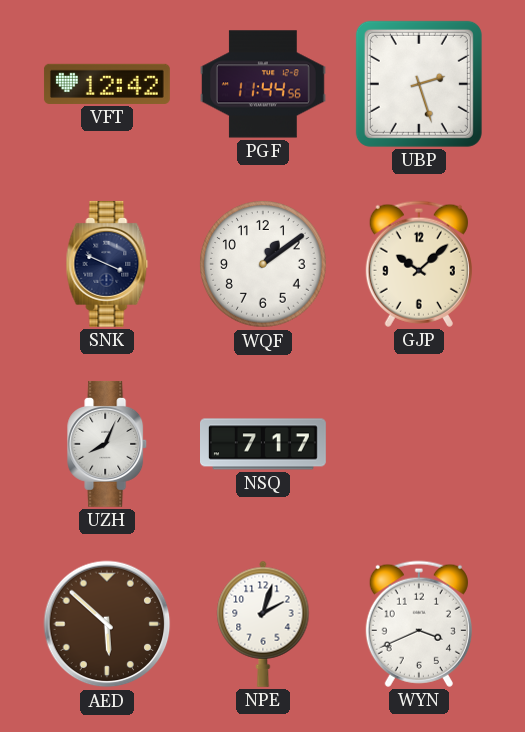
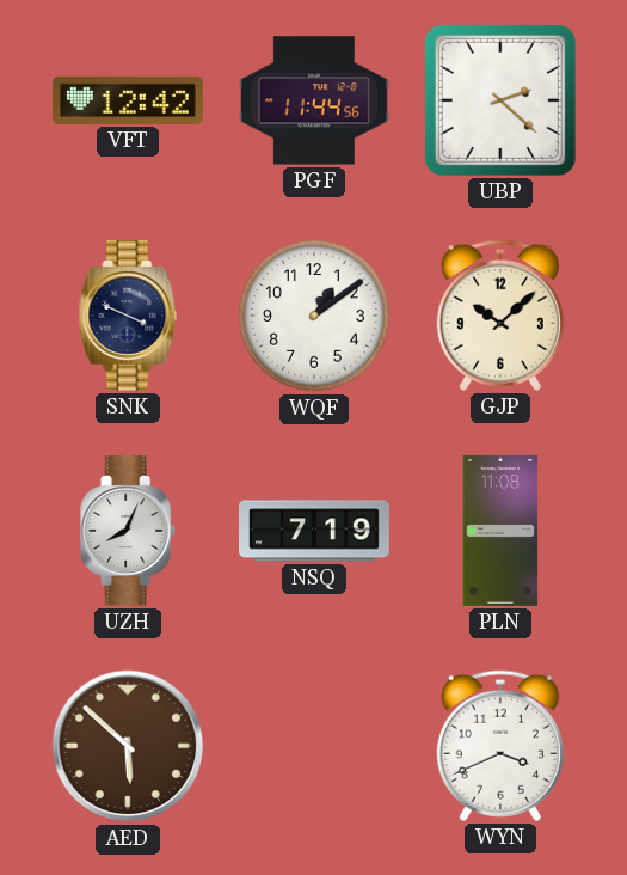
UBP: 2:27 -> 2:22
NSQ: 7:17 -> 7:19
PLN: none -> 11:08
NPE: 2:03 -> none
